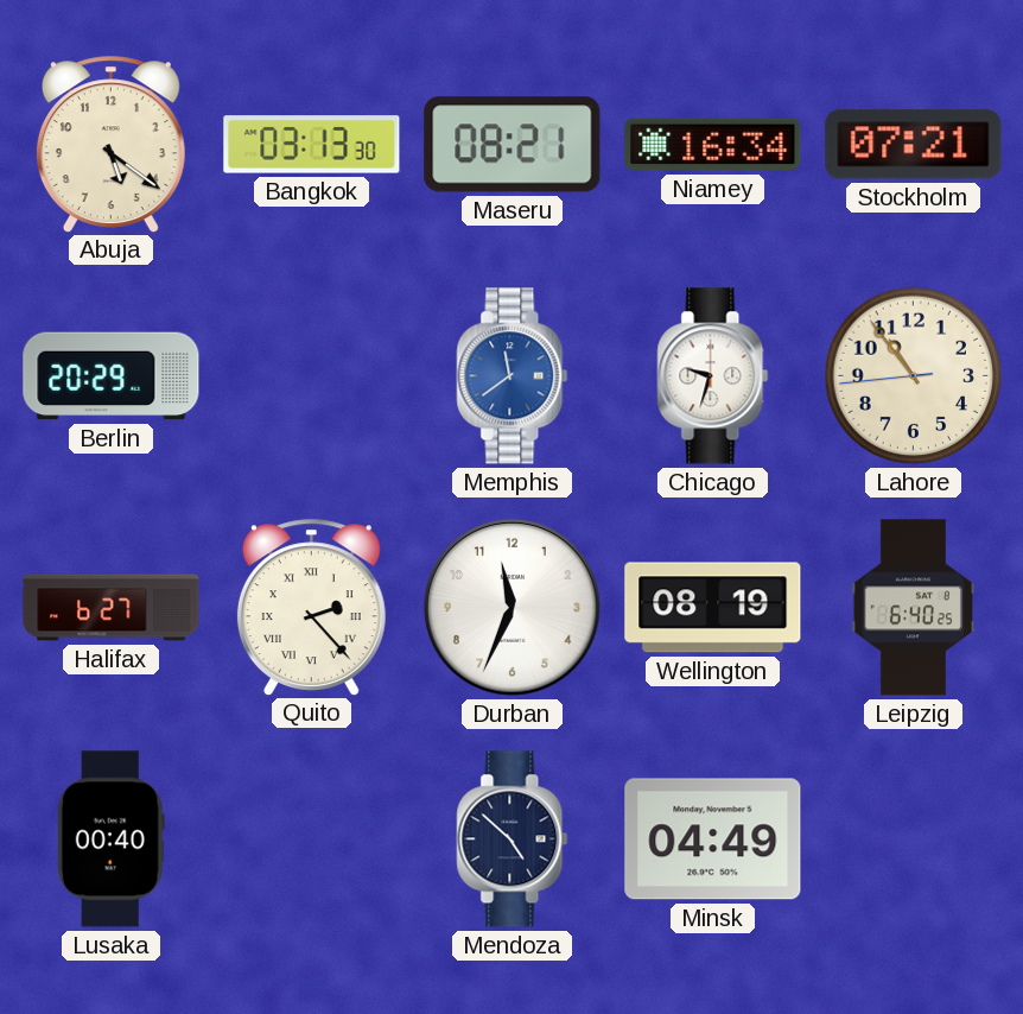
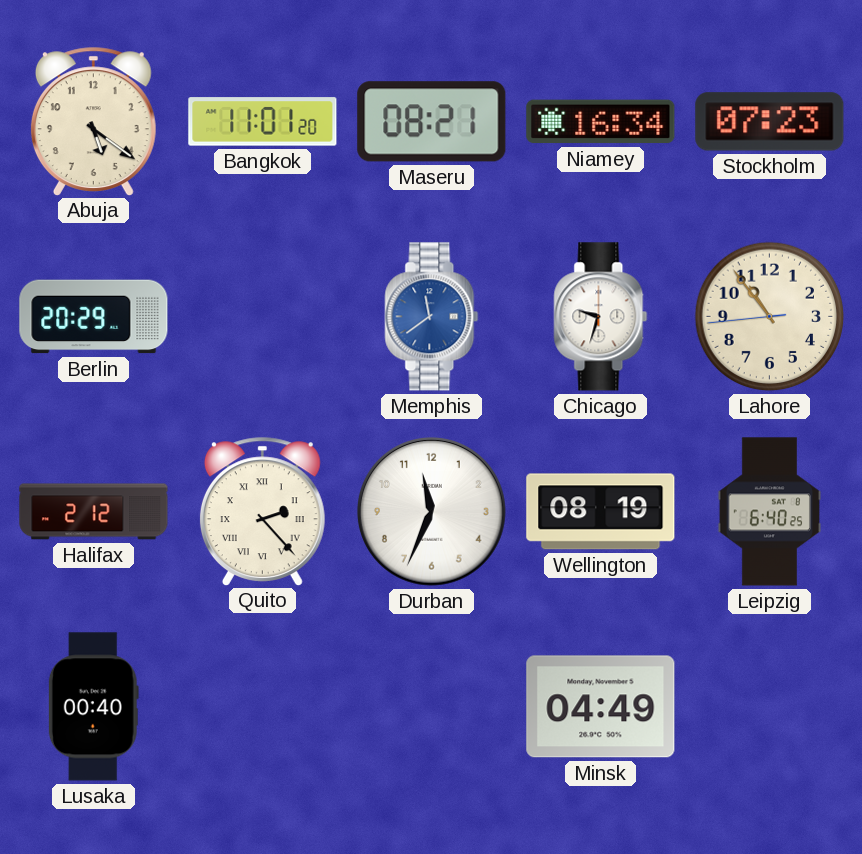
Bangkok: 03:13 -> 11:01
Stockholm: 07:21 -> 07:23
Halifax: 6:27 -> 2:12
Mendoza: 4:52 -> none
